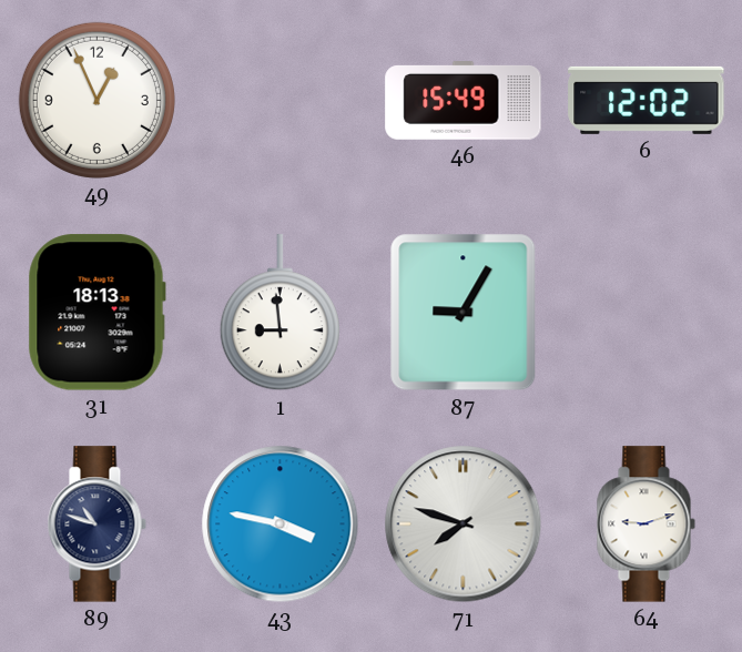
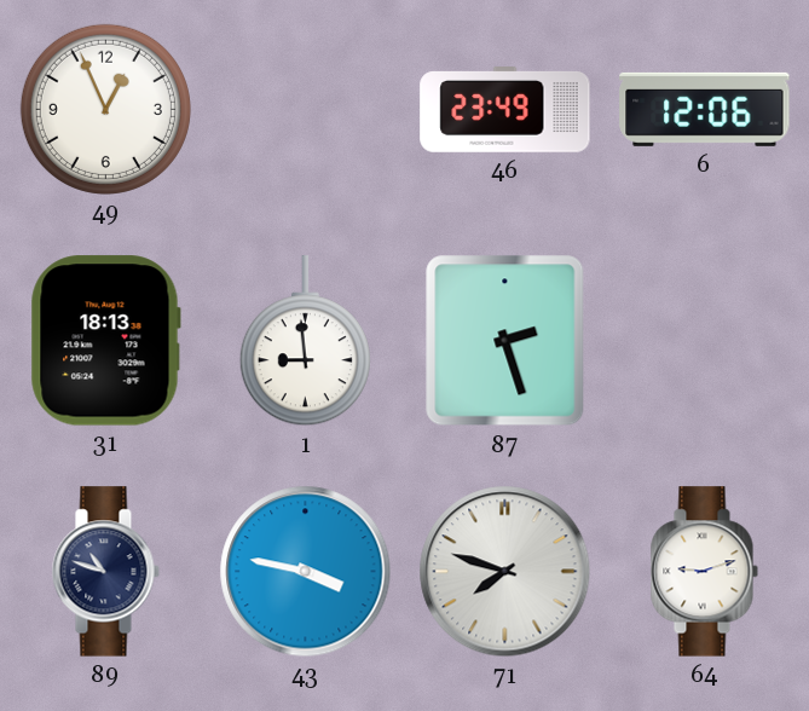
46: 15:49 -> 23:49
6: 12:02 -> 12:06
87: 9:05 -> 2:27
